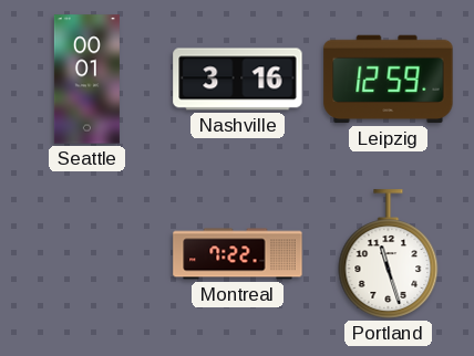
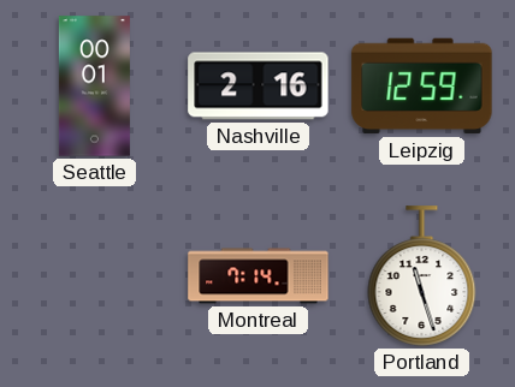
Nashville: 3:16 -> 2:16
Montreal: 7:22 -> 7:14
